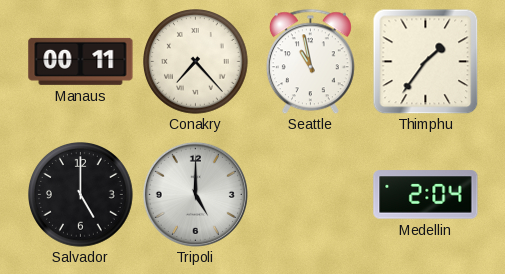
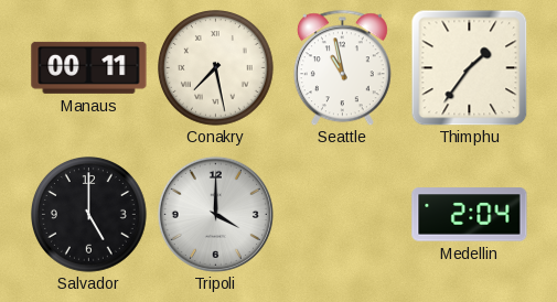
Conakry: 7:23 -> 7:28
Tripoli: 5:00 -> 4:00
